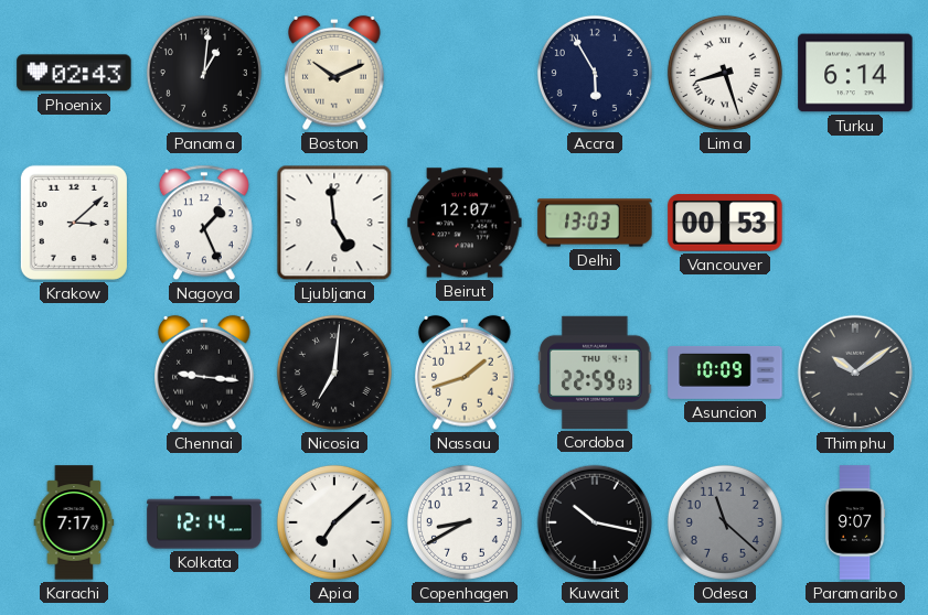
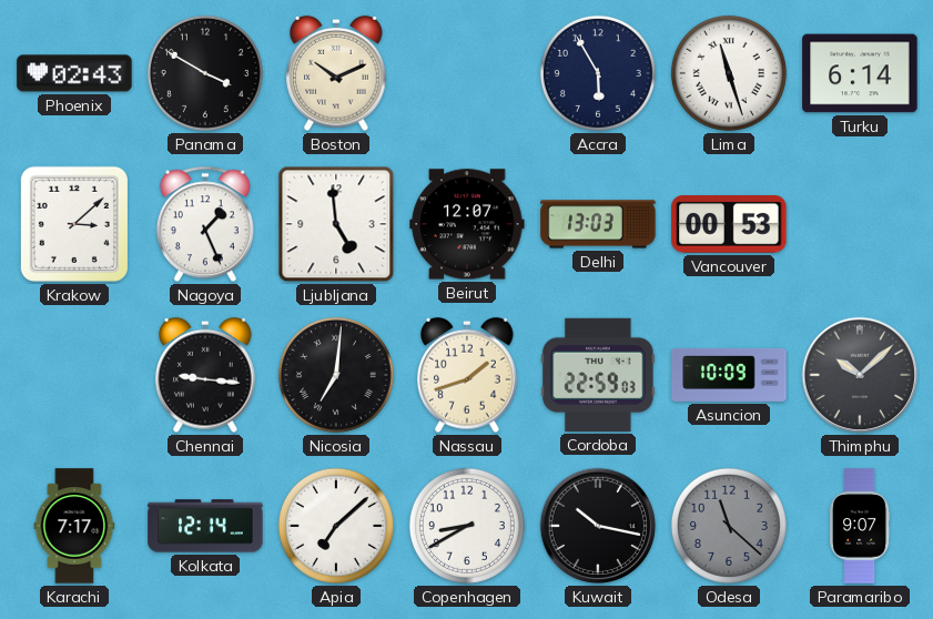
Panama: 1:01 -> 3:50
Lima: 8:27 -> 11:27
Thimphu: 10:09 -> 10:08
